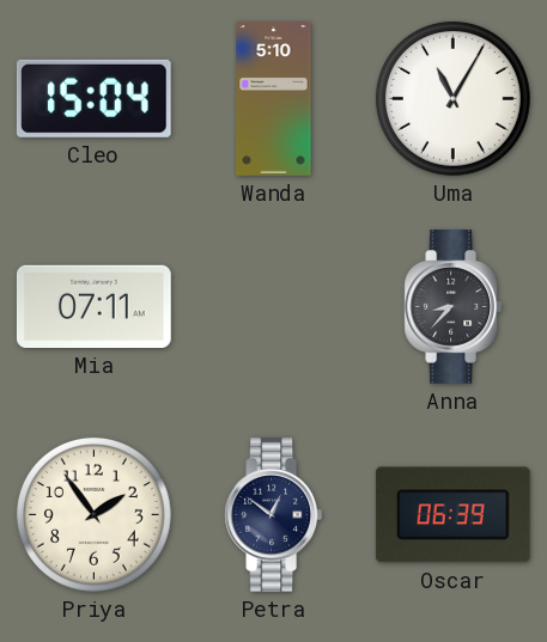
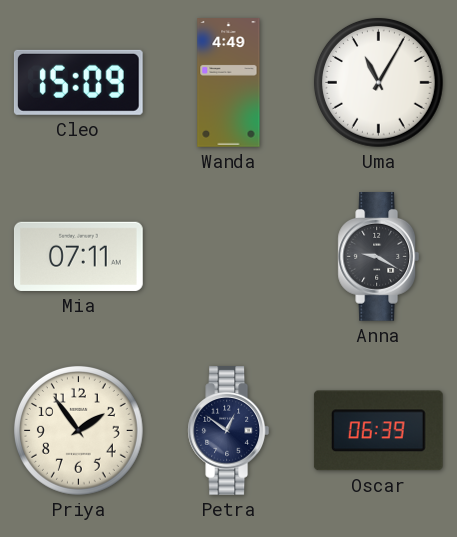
Cleo: 15:04 -> 15:09
Wanda: 5:10 -> 4:49
Anna: 8:37 -> 9:20
